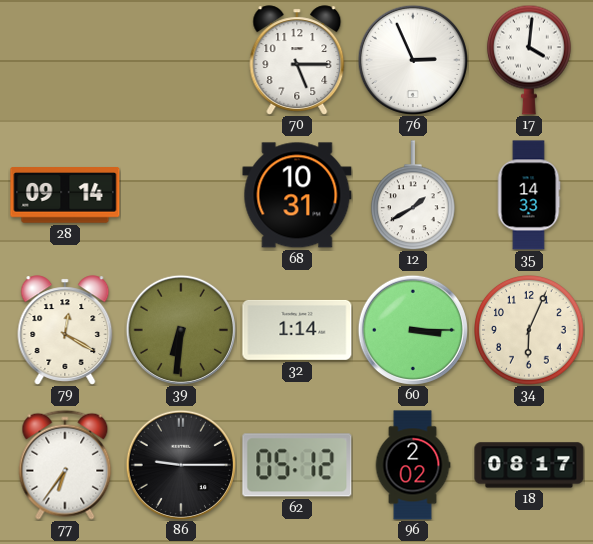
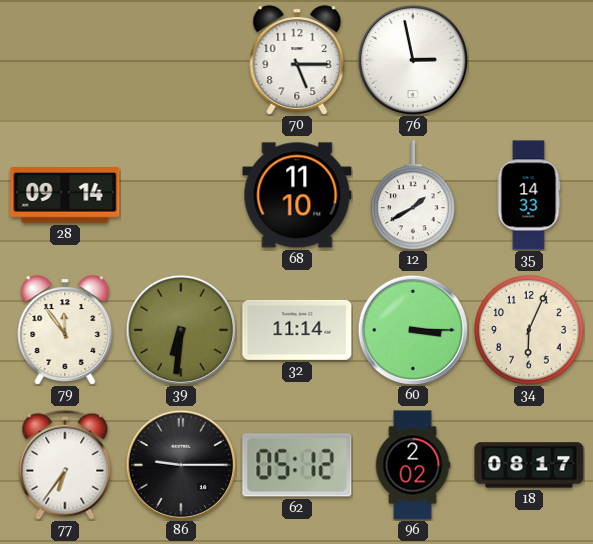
76: 2:56 -> 2:58
17: 4:01 -> none
68: 10:31 -> 11:10
79: 12:20 -> 11:54
32: 1:14 -> 11:14
